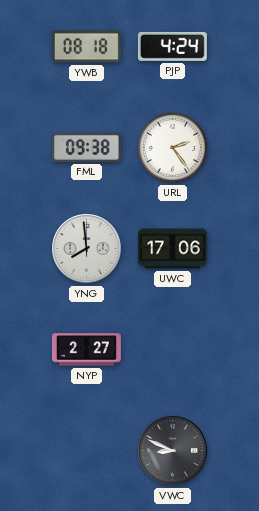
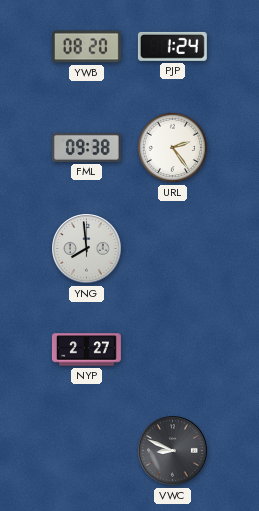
YWB: 08:18 -> 08:20
PJP: 4:24 -> 1:24
UWC: 17:06 -> none
